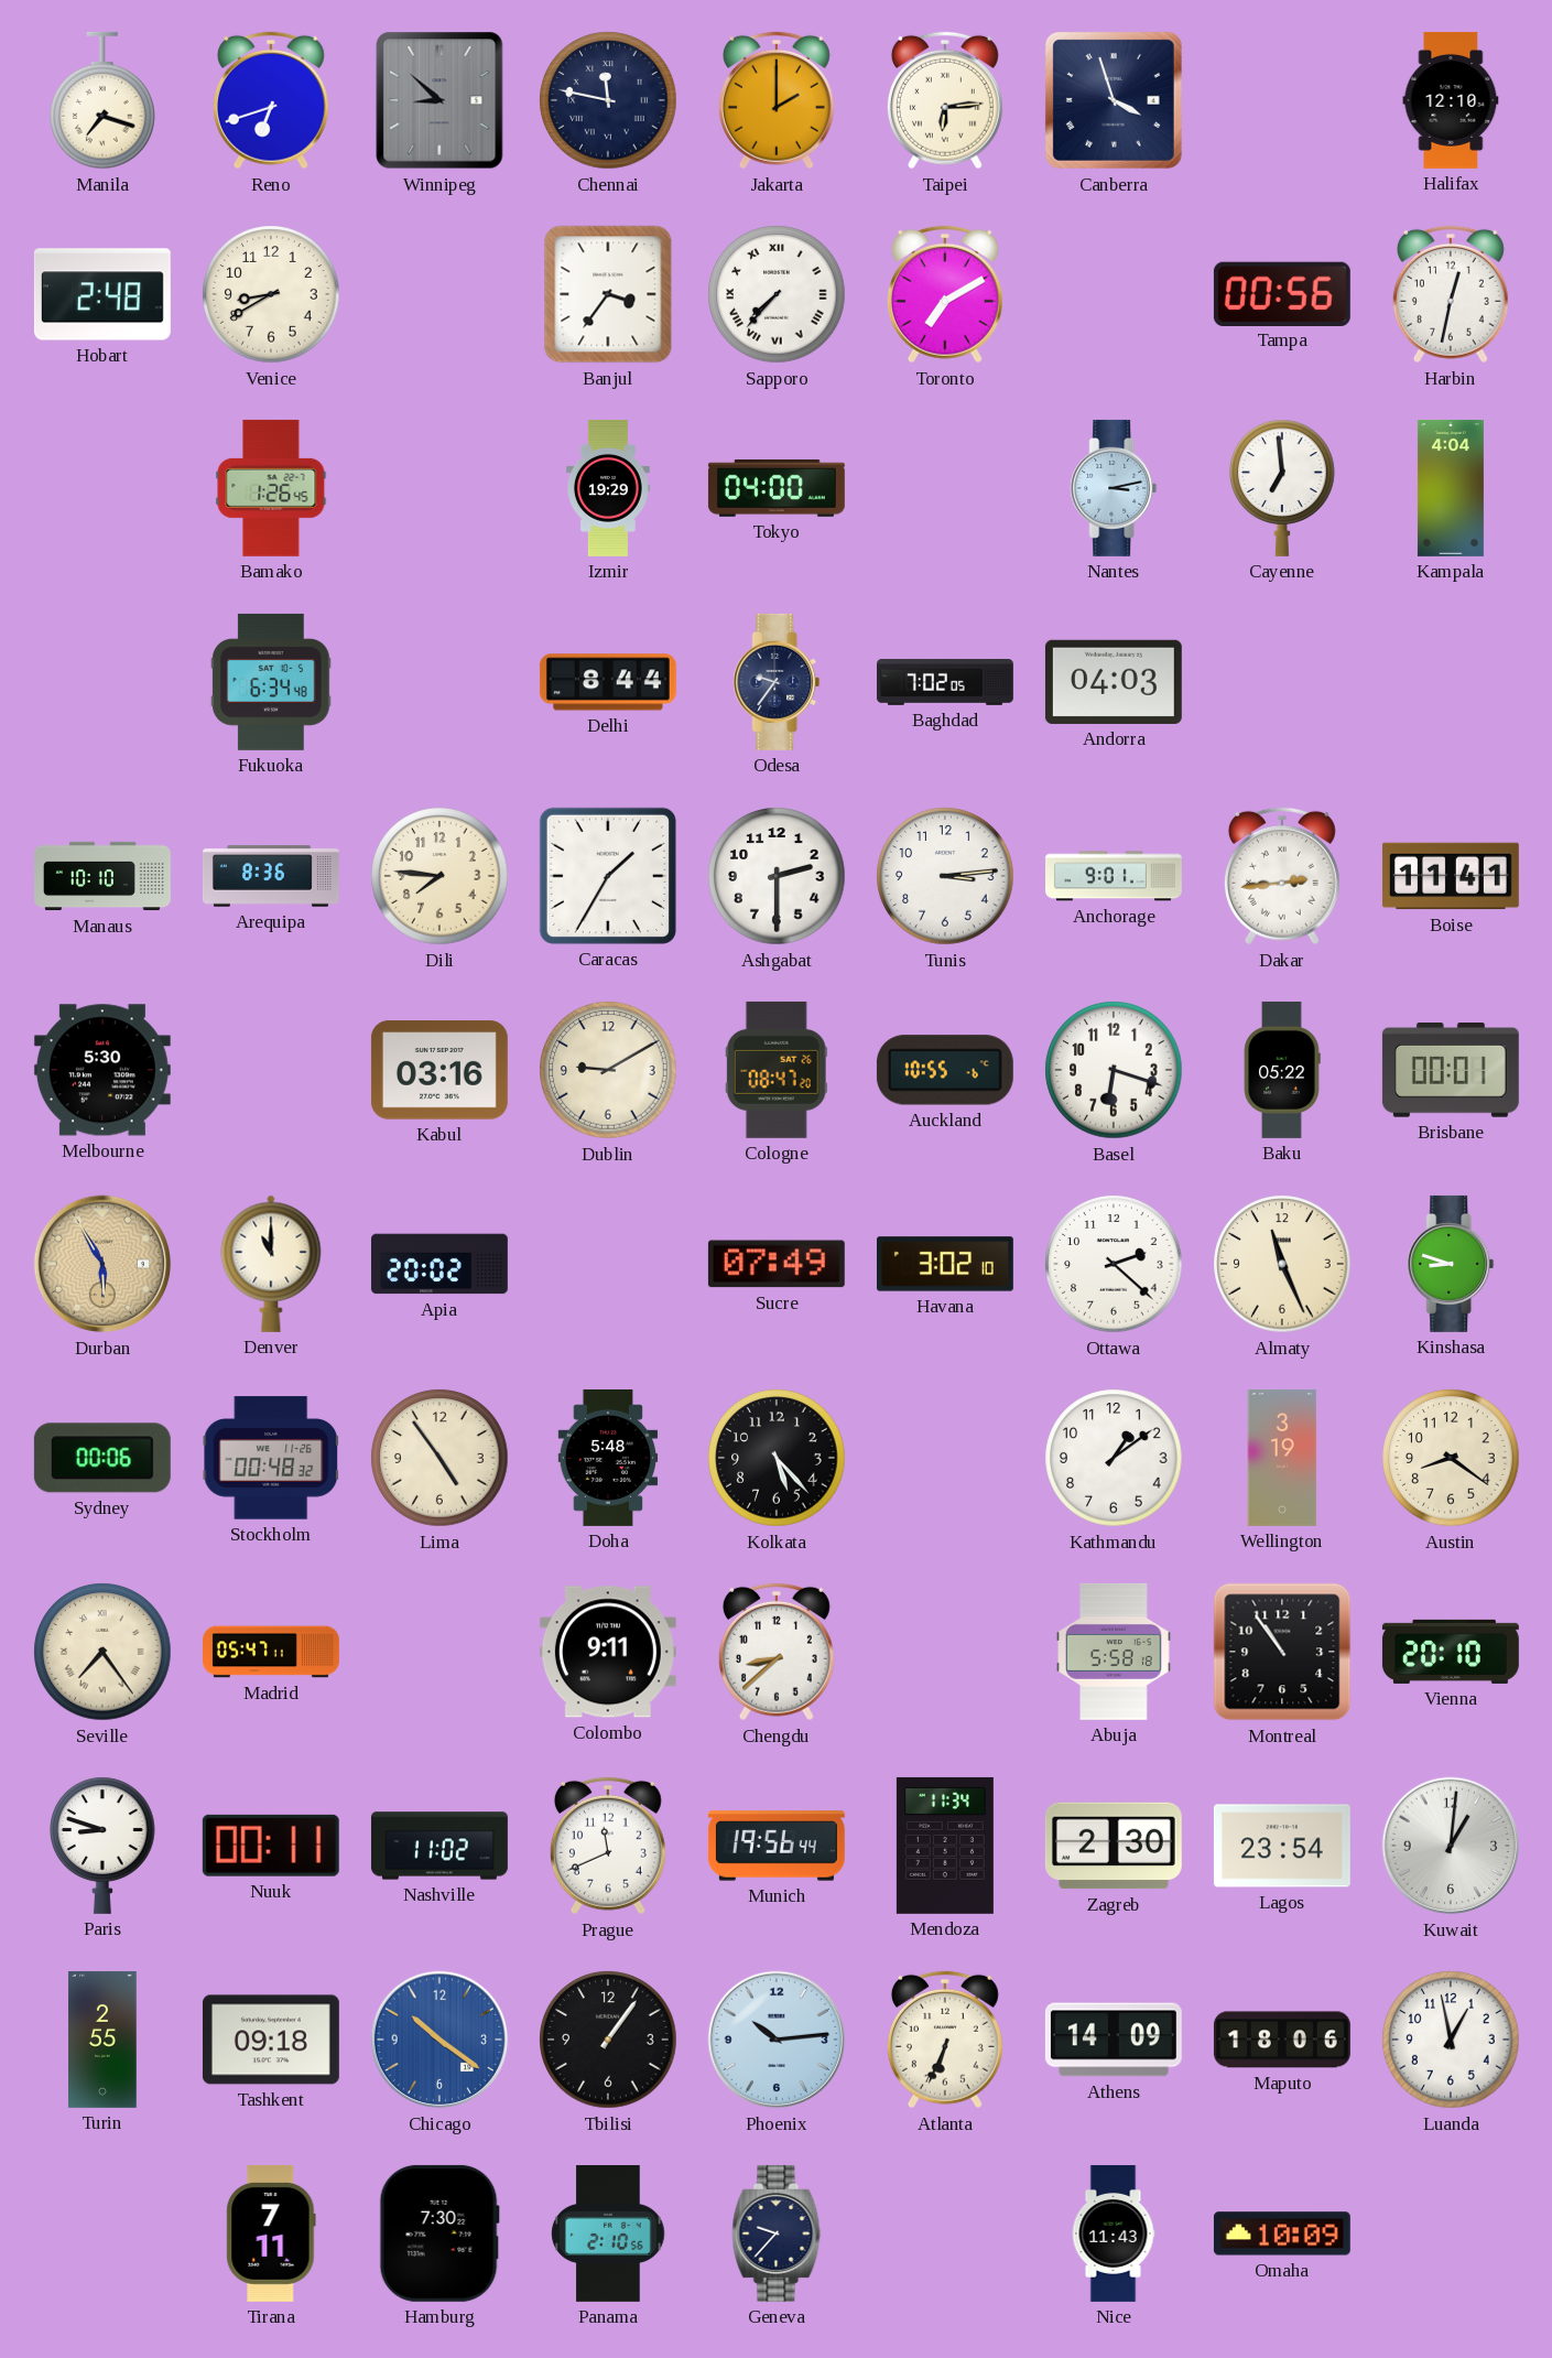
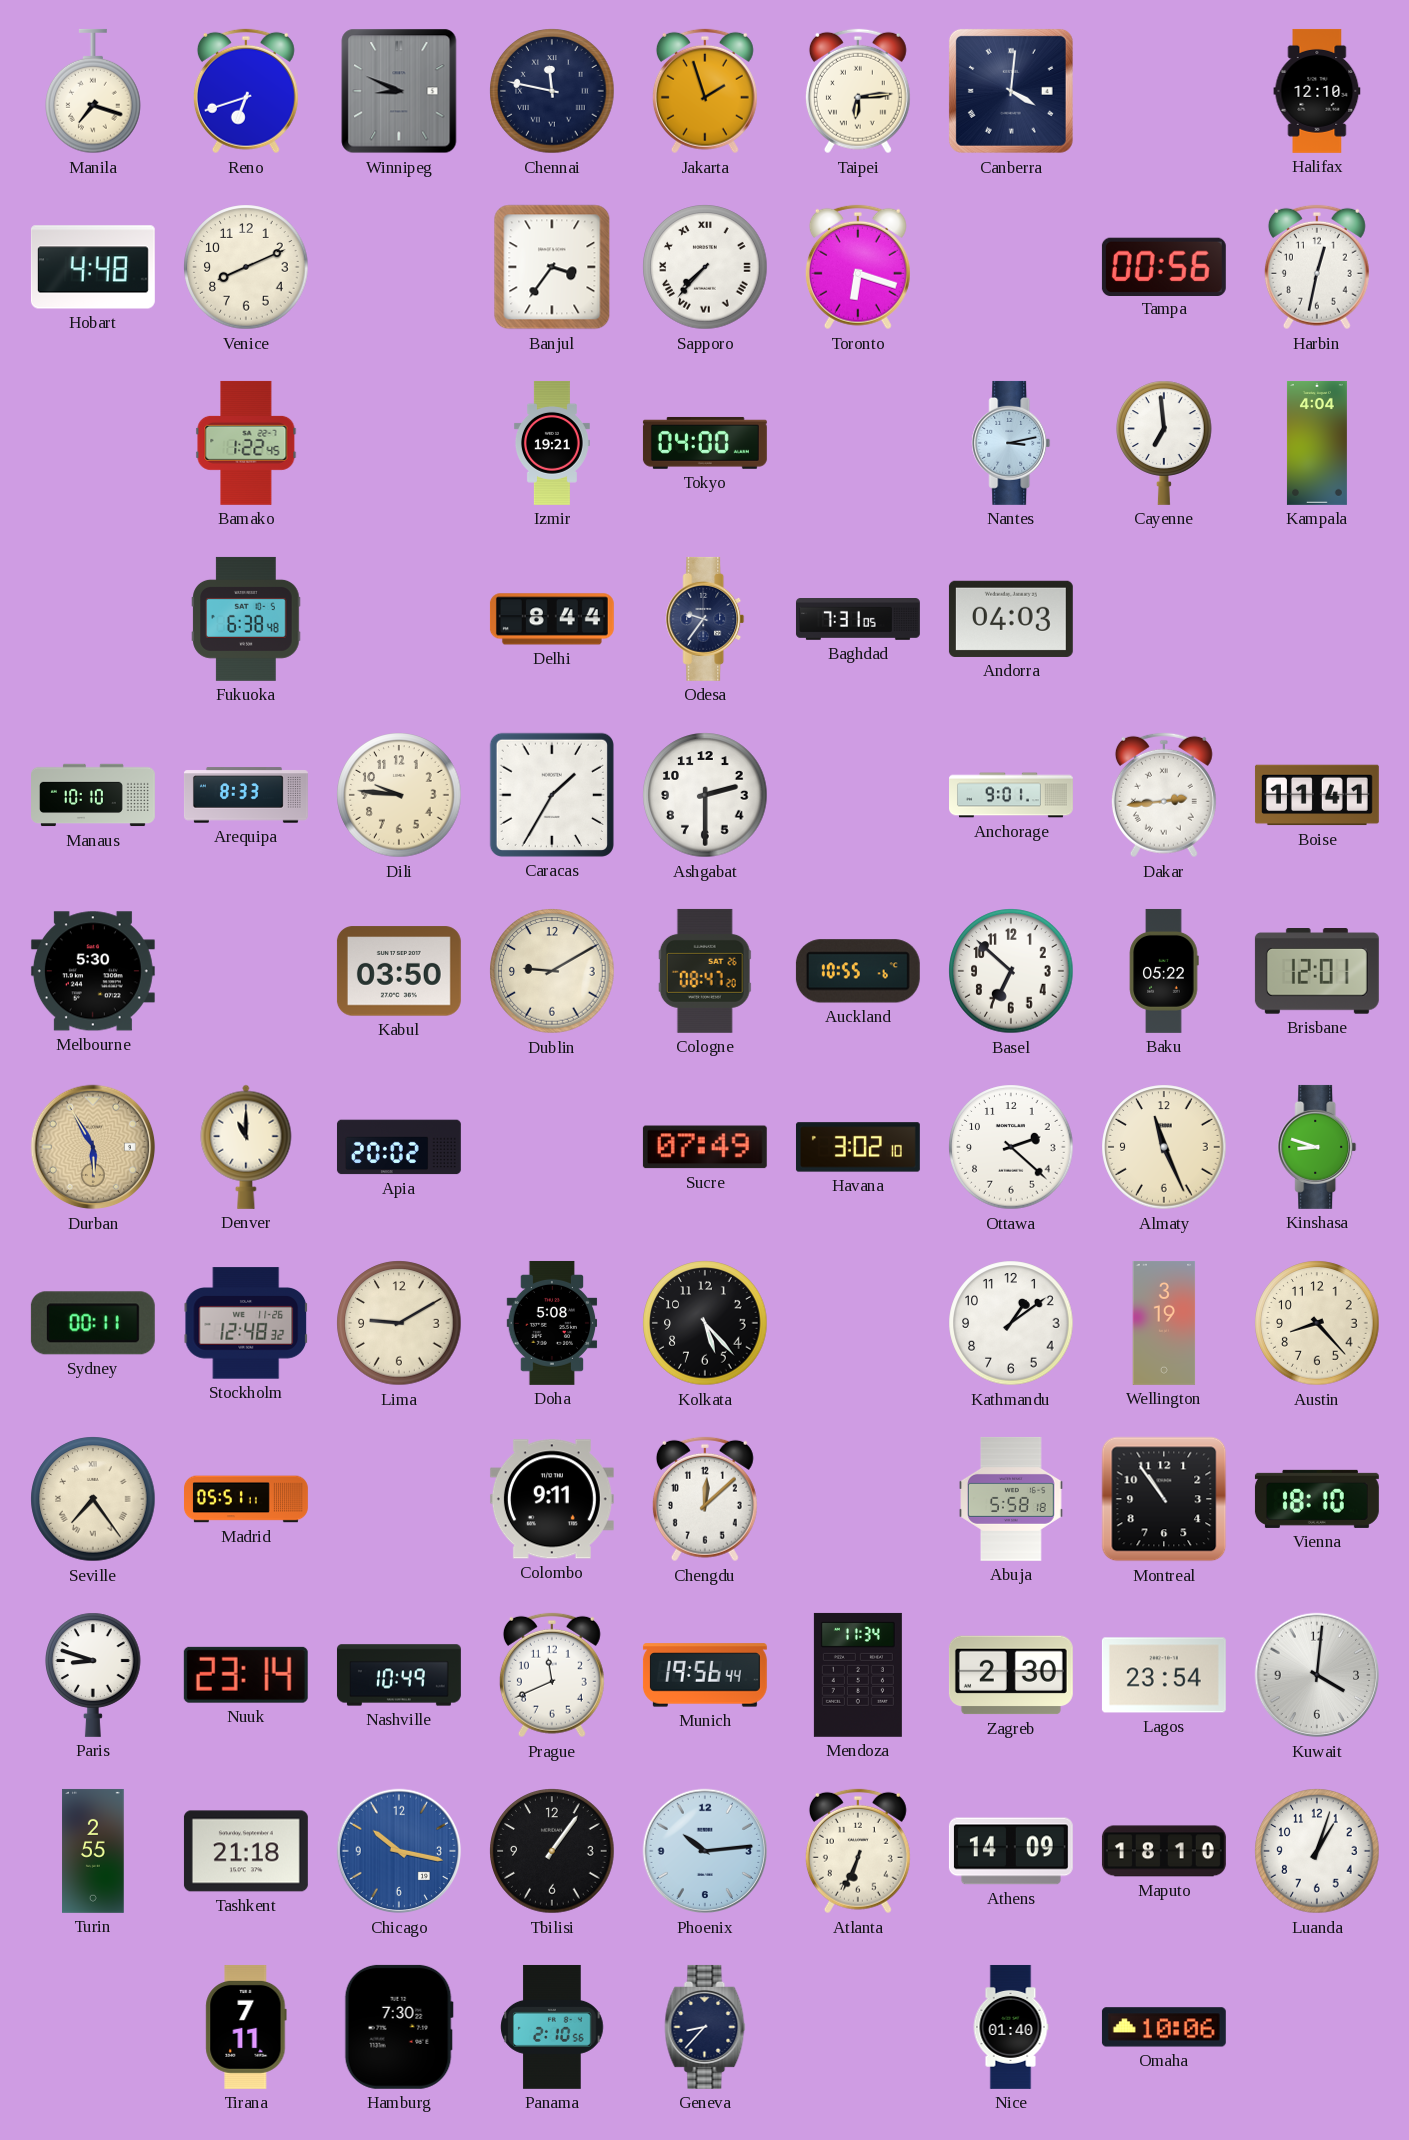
Winnipeg: 8:52 -> 8:49
Jakarta: 2:00 -> 1:57
Canberra: 3:57 -> 4:01
Hobart: 2:48 -> 4:48
Venice: 8:40 -> 8:11
Toronto: 7:10 -> 6:18
Bamako: 1:26 -> 1:22
Izmir: 19:29 -> 19:21
Fukuoka: 6:34 -> 6:38
Baghdad: 7:02 -> 7:31
Arequipa: 8:36 -> 8:33
Dili: 7:46 -> 9:46
Tunis: 3:14 -> none
Kabul: 03:16 -> 03:50
Basel: 6:18 -> 6:52
Brisbane: 00:01 -> 12:01
Sydney: 00:06 -> 00:11
Stockholm: 00:48 -> 12:48
Lima: 4:54 -> 9:10
Doha: 5:48 -> 5:08
Austin: 8:21 -> 8:23
Madrid: 05:47 -> 05:51
Chengdu: 8:38 -> 12:08
Vienna: 20:10 -> 18:10
Nuuk: 00:11 -> 23:14
Nashville: 11:02 -> 10:49
Kuwait: 1:01 -> 4:01
Tashkent: 09:18 -> 21:18
Chicago: 10:21 -> 10:17
Maputo: 18:06 -> 18:10
Luanda: 12:58 -> 1:03
Geneva: 9:37 -> 8:37
Nice: 11:43 -> 01:40
Omaha: 10:09 -> 10:06
